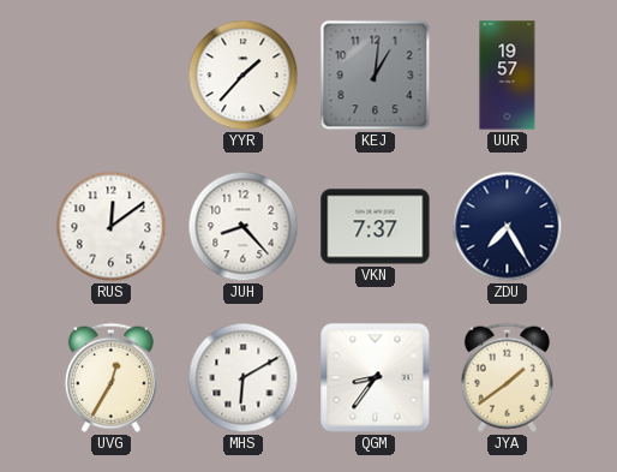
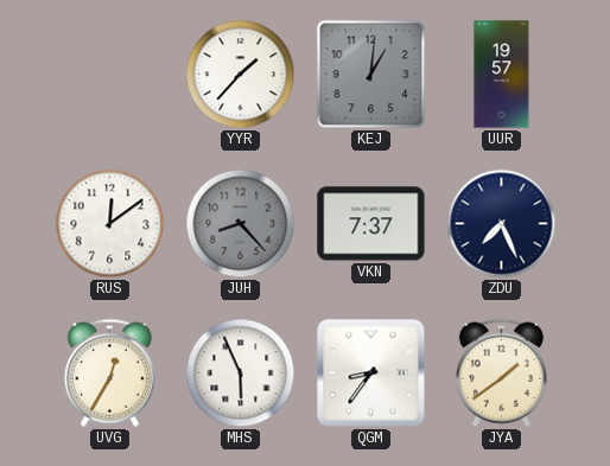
JUH dial: white -> grey
ZDU: 7:25 -> 7:26
MHS: 6:10 -> 5:56
